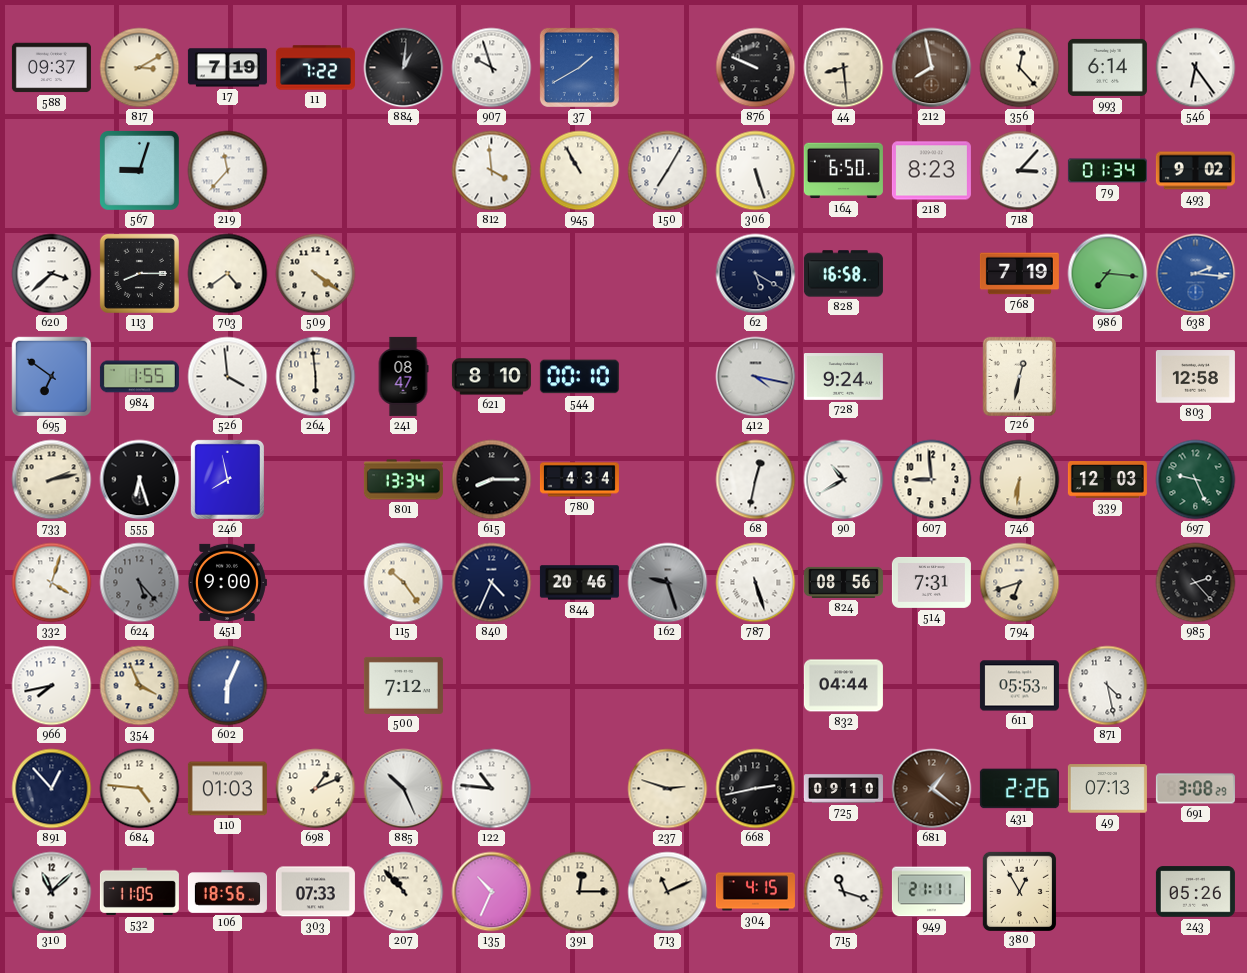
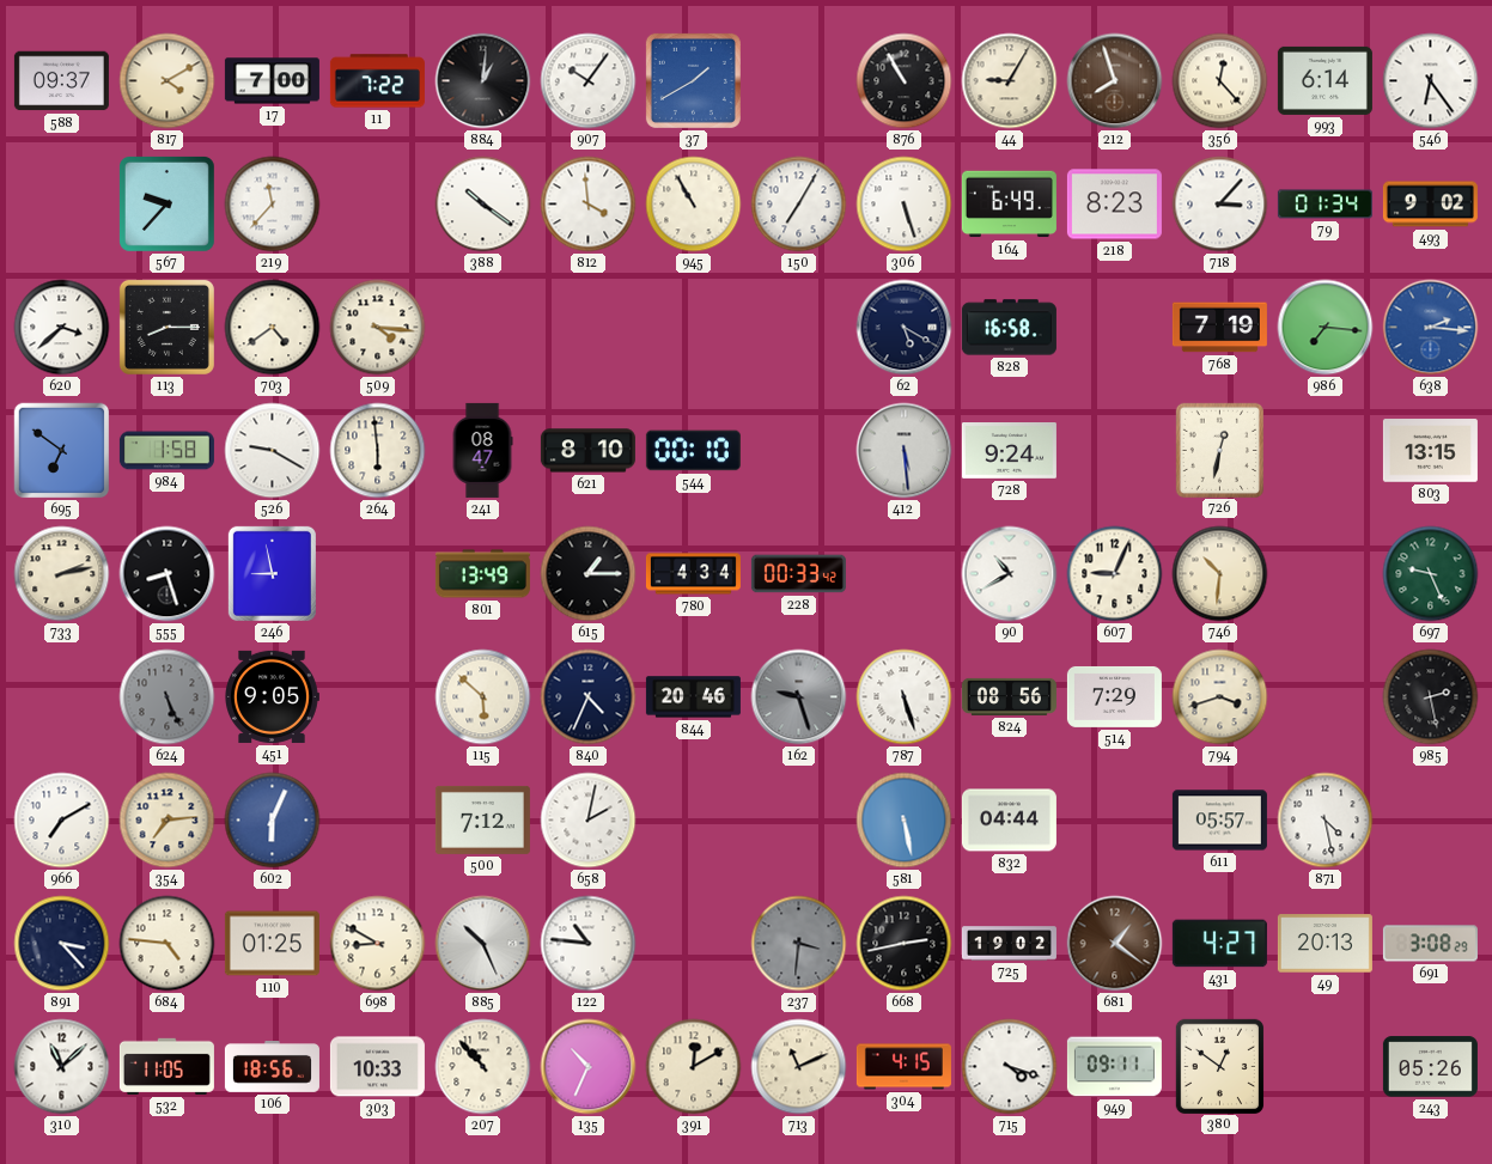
817: 3:10 -> 4:10
17: 7:19 -> 7:00
907: 9:57 -> 10:06
876: 9:49 -> 10:55
44: 8:29 -> 9:05
212: 7:58 -> 7:57
567: 9:03 -> 9:37
388: none -> 10:21
164: 6:50 -> 6:49
509: 4:21 -> 4:16
984: 1:55 -> 1:58
526: 3:59 -> 9:20
412: 4:17 -> 5:29
803: 12:58 -> 13:15
555: 6:27 -> 8:27
246: 7:58 -> 8:58
801: 13:34 -> 13:49
615: 8:15 -> 1:15
228: none -> 00:33
68: 12:32 -> none
607: 8:59 -> 9:04
746: 6:31 -> 10:31
339: 12:03 -> none
332: 4:03 -> none
624: 5:23 -> 5:26
451: 9:00 -> 9:05
115: 10:24 -> 5:52
514: 7:31 -> 7:29
794: 6:42 -> 3:42
985: 2:23 -> 2:28
966: 7:43 -> 7:10
354: 3:56 -> 7:14
658: none -> 2:02
581: none -> 5:28
611: 05:53 -> 05:57
891: 12:53 -> 3:23
110: 01:03 -> 01:25
698: 1:11 -> 8:50
237: 2:48 -> 3:31
237 dial: cream -> grey
725: 09:10 -> 19:02
431: 2:26 -> 4:27
49: 07:13 -> 20:13
303: 07:33 -> 10:33
391: 12:15 -> 12:10
715: 11:18 -> 4:18
949: 21:11 -> 09:11
380: 12:55 -> 12:51
